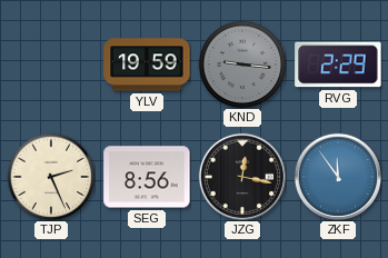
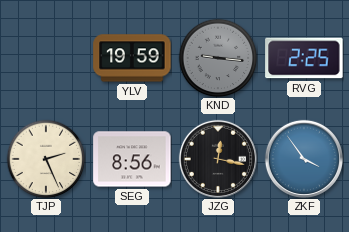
RVG: 2:29 -> 2:25
ZKF: 11:54 -> 3:54
